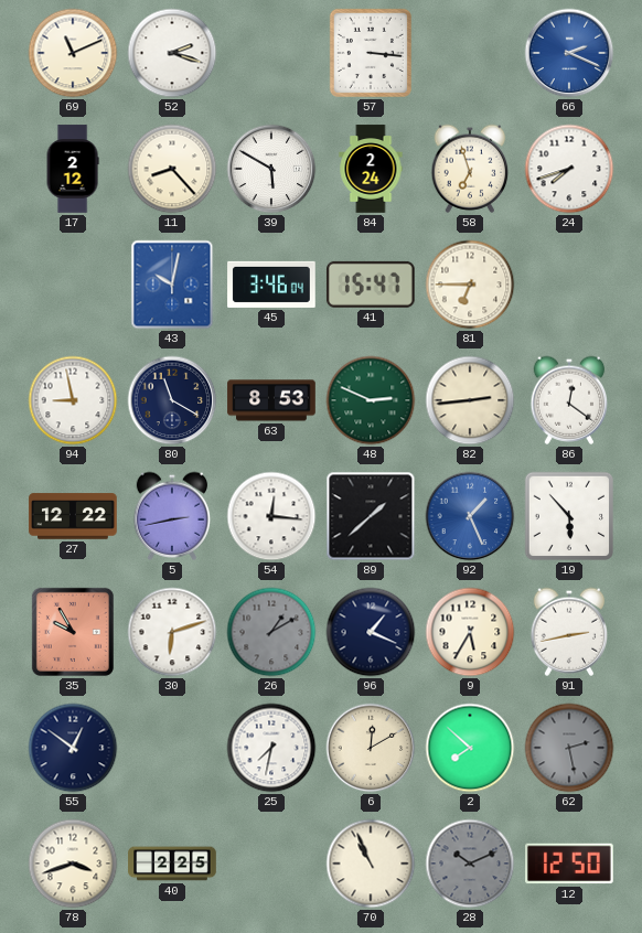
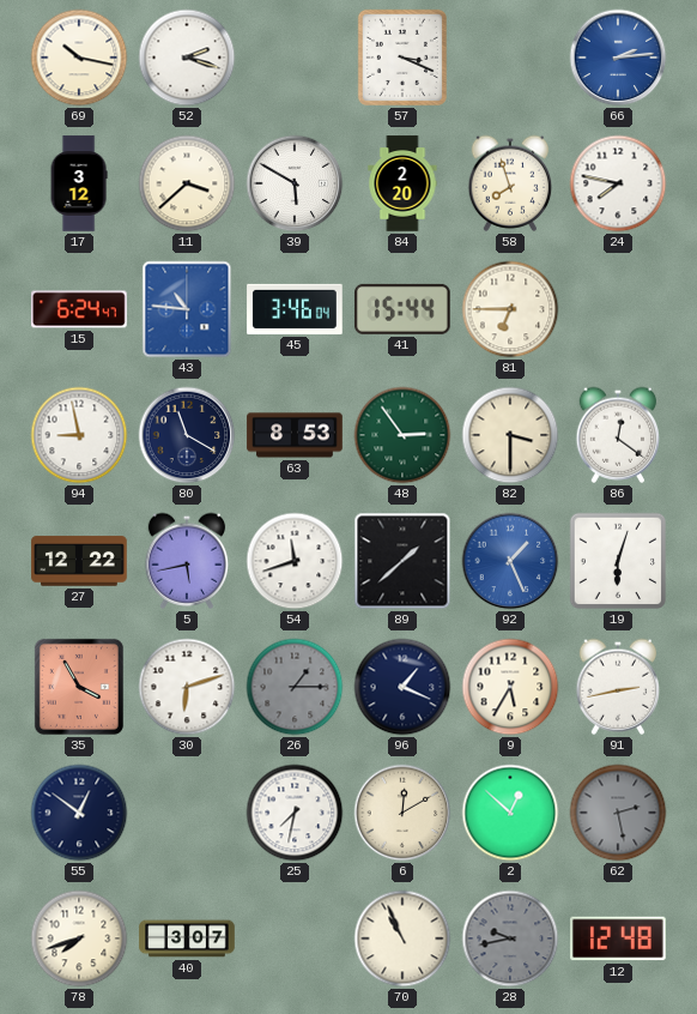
69: 11:11 -> 10:17
57: 3:16 -> 3:19
66: 2:19 -> 2:14
17: 2:12 -> 3:12
11: 8:23 -> 3:38
84: 2:24 -> 2:20
58: 6:57 -> 7:57
24: 7:42 -> 7:47
15: none -> 6:24
43: 10:02 -> 10:46
41: 15:47 -> 15:44
48: 2:49 -> 2:54
82: 2:44 -> 3:30
5: 2:43 -> 5:43
54: 12:16 -> 11:42
19: 5:53 -> 6:03
35: 9:55 -> 3:55
26: 1:10 -> 1:15
2: 7:52 -> 12:52
78: 3:42 -> 7:42
40: 2:25 -> 3:07
28: 10:11 -> 9:43
12: 12:50 -> 12:48
